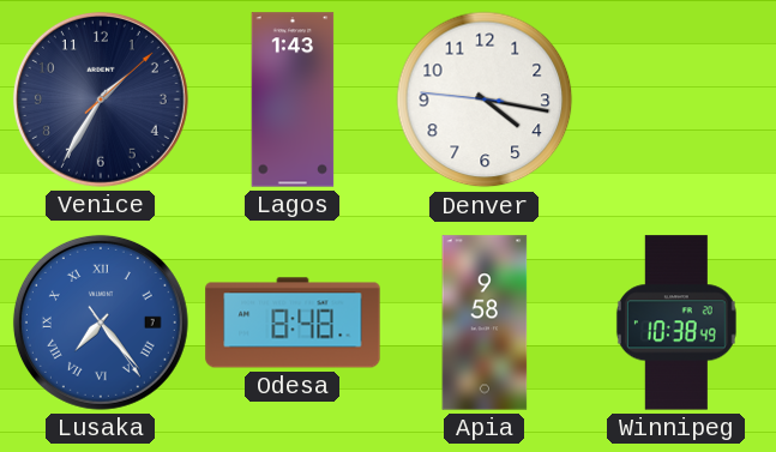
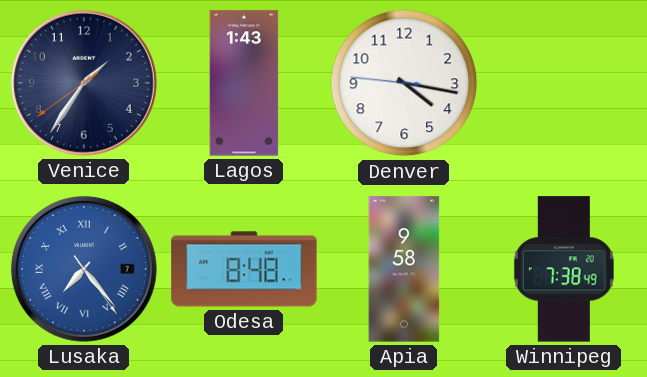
Venice: 1:35:08 -> 1:35:39
Winnipeg: 10:38 -> 7:38
